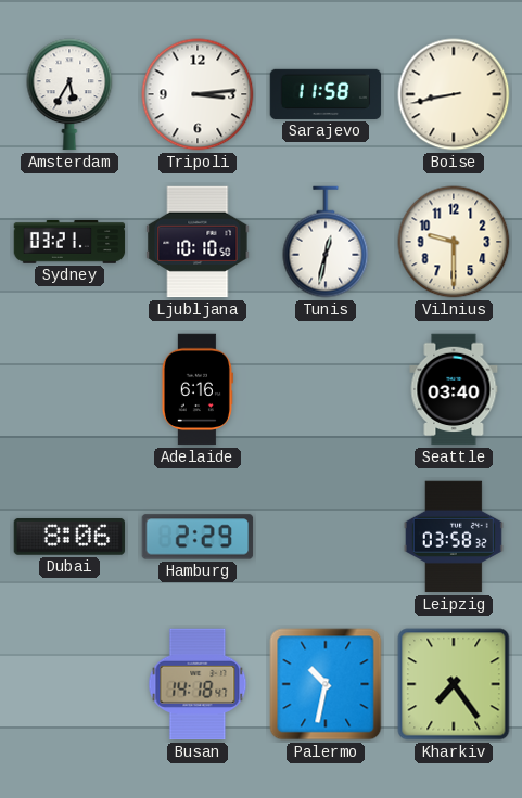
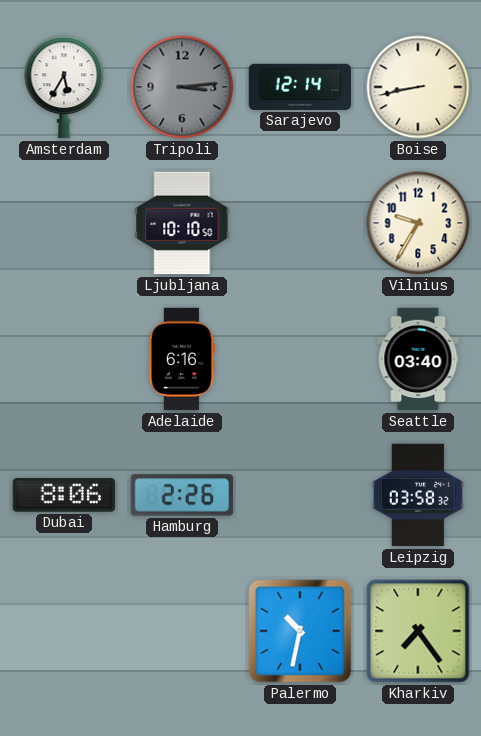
Tripoli dial: white -> grey
Sarajevo: 11:58 -> 12:14
Sydney: 03:21 -> none
Tunis: 12:32 -> none
Vilnius: 9:30 -> 9:35
Hamburg: 2:29 -> 2:26
Busan: 14:18 -> none
